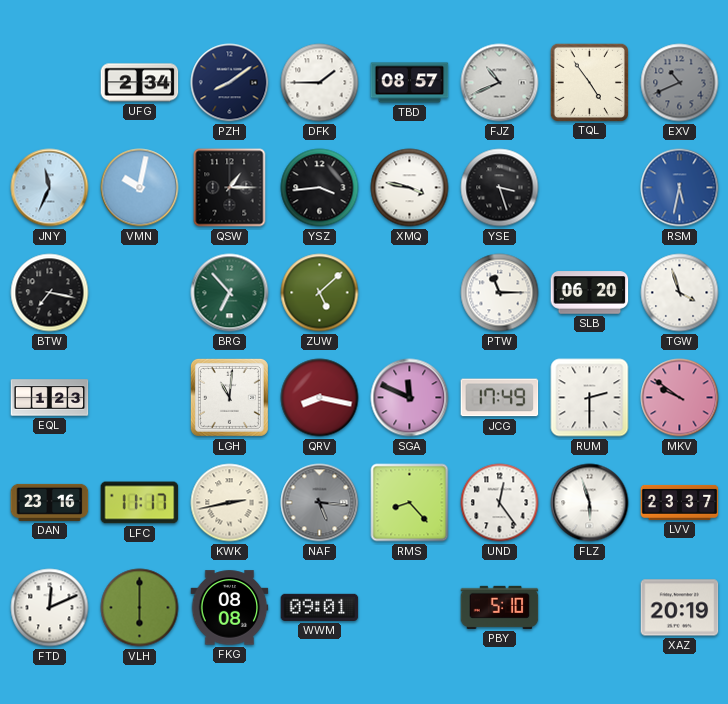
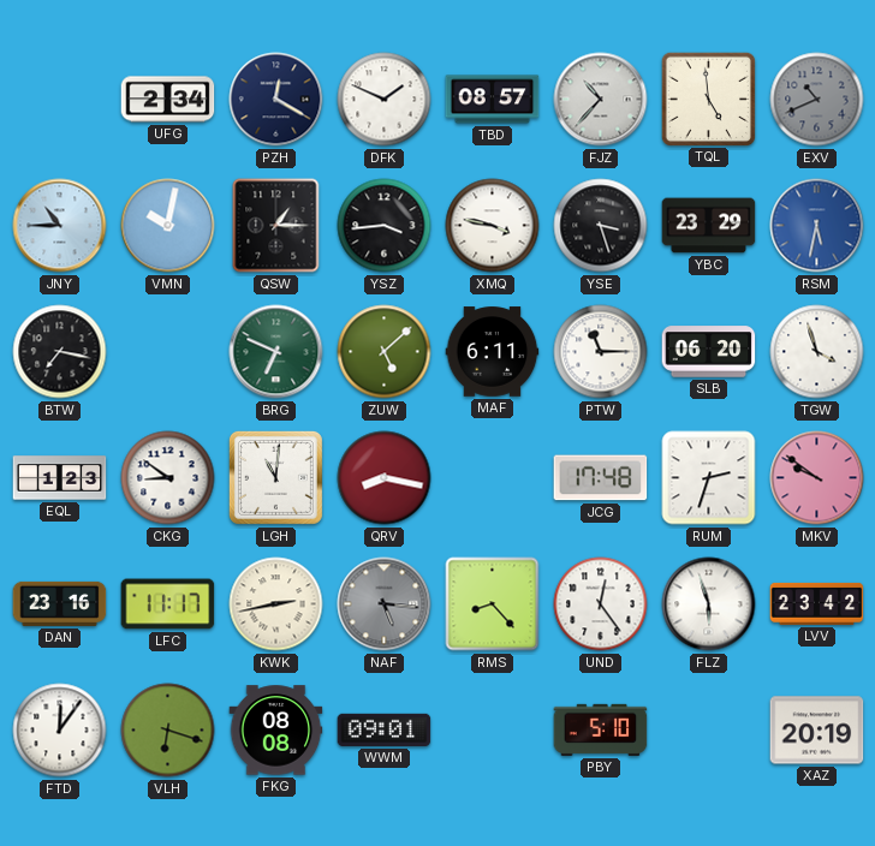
PZH: 8:09 -> 12:20
DFK: 1:45 -> 1:49
FJZ: 10:41 -> 10:37
TQL: 4:54 -> 4:59
JNY: 11:34 -> 10:45
YBC: none -> 23:29
BRG: 6:53 -> 6:49
MAF: none -> 6:11
CKG: none -> 8:51
SGA: 11:49 -> none
JCG: 17:49 -> 17:48
RUM: 2:30 -> 2:33
LVV: 23:37 -> 23:42
FTD: 12:11 -> 12:06
VLH: 6:00 -> 6:18
